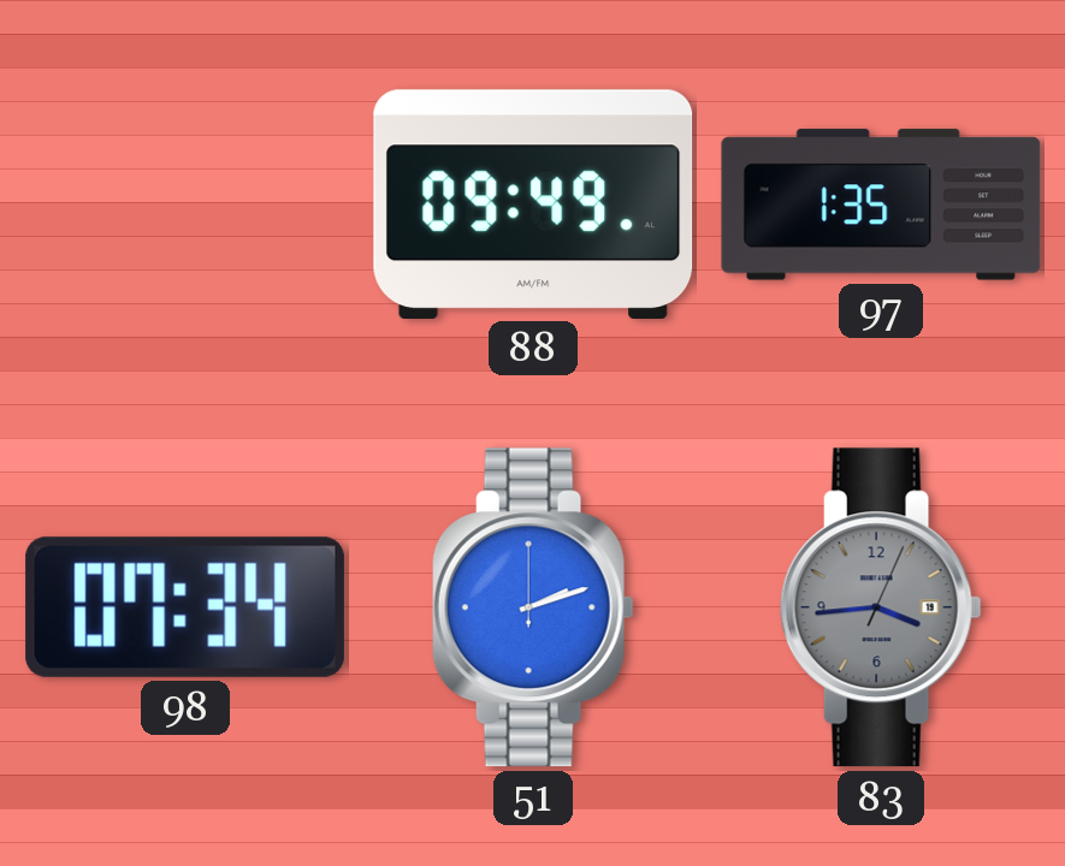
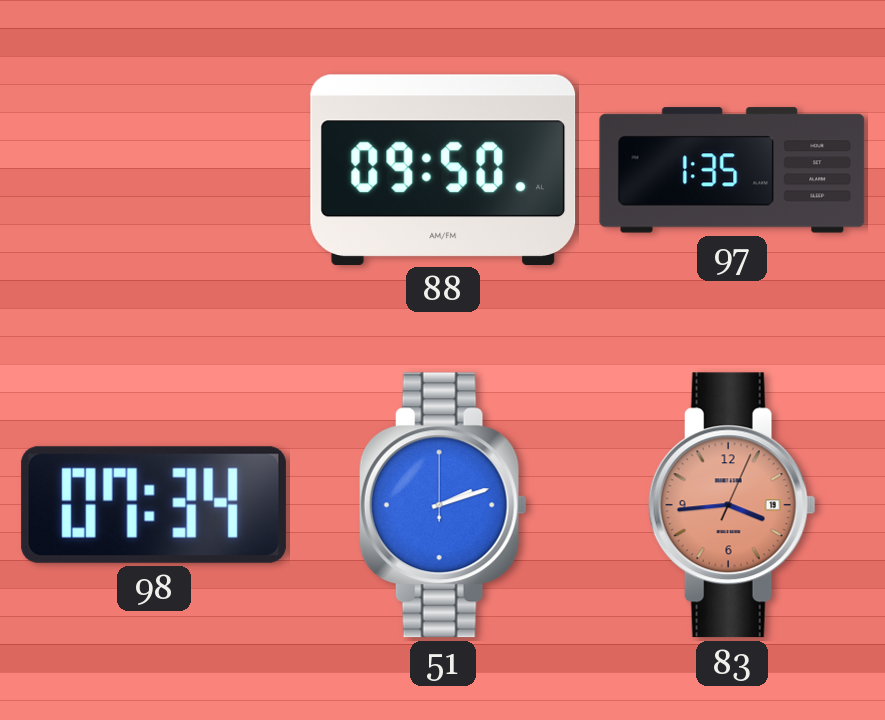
88: 09:49 -> 09:50
83 dial: grey -> salmon
